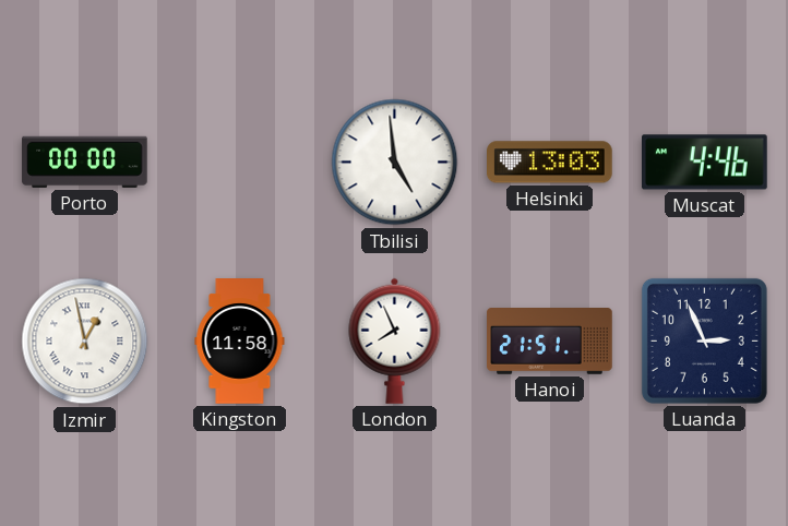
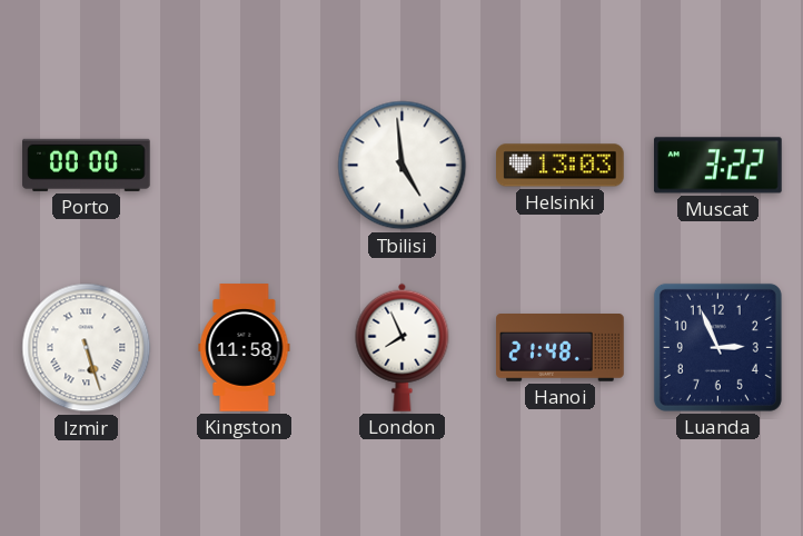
Muscat: 4:46 -> 3:22
Izmir: 12:58 -> 5:27
Hanoi: 21:51 -> 21:48
